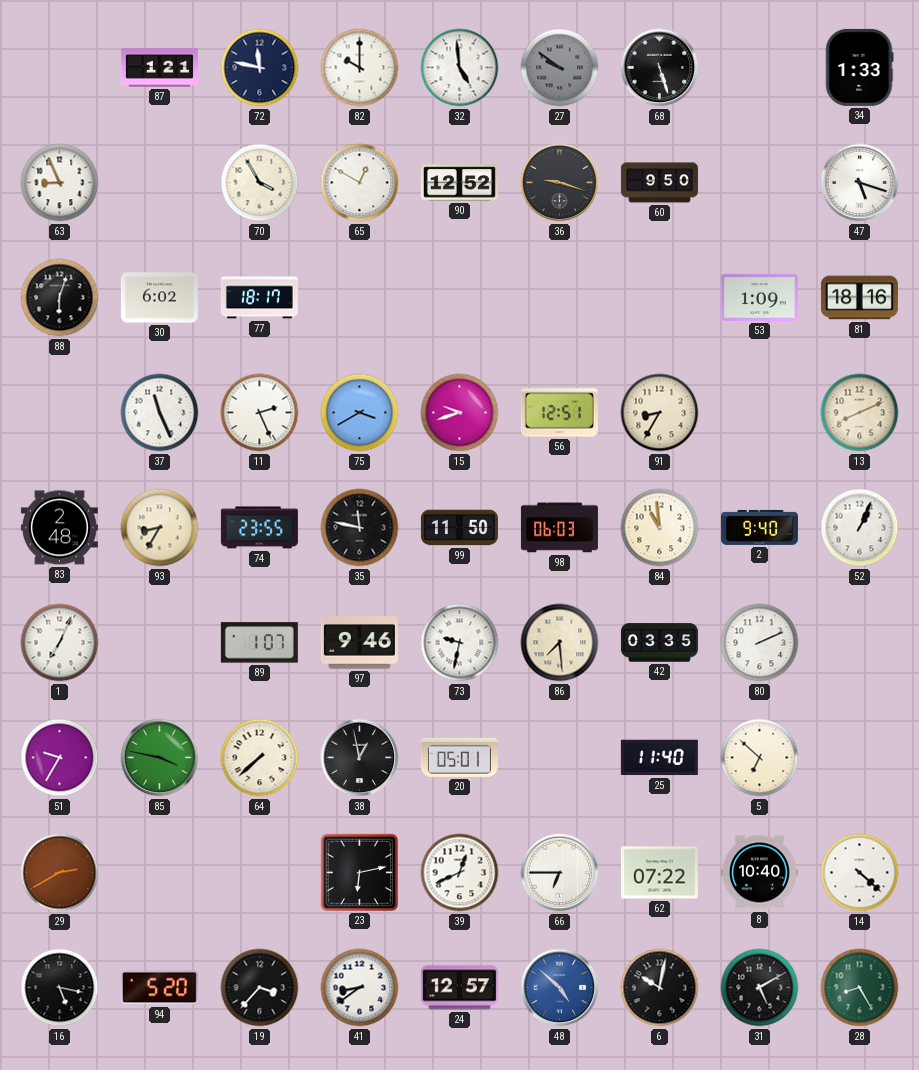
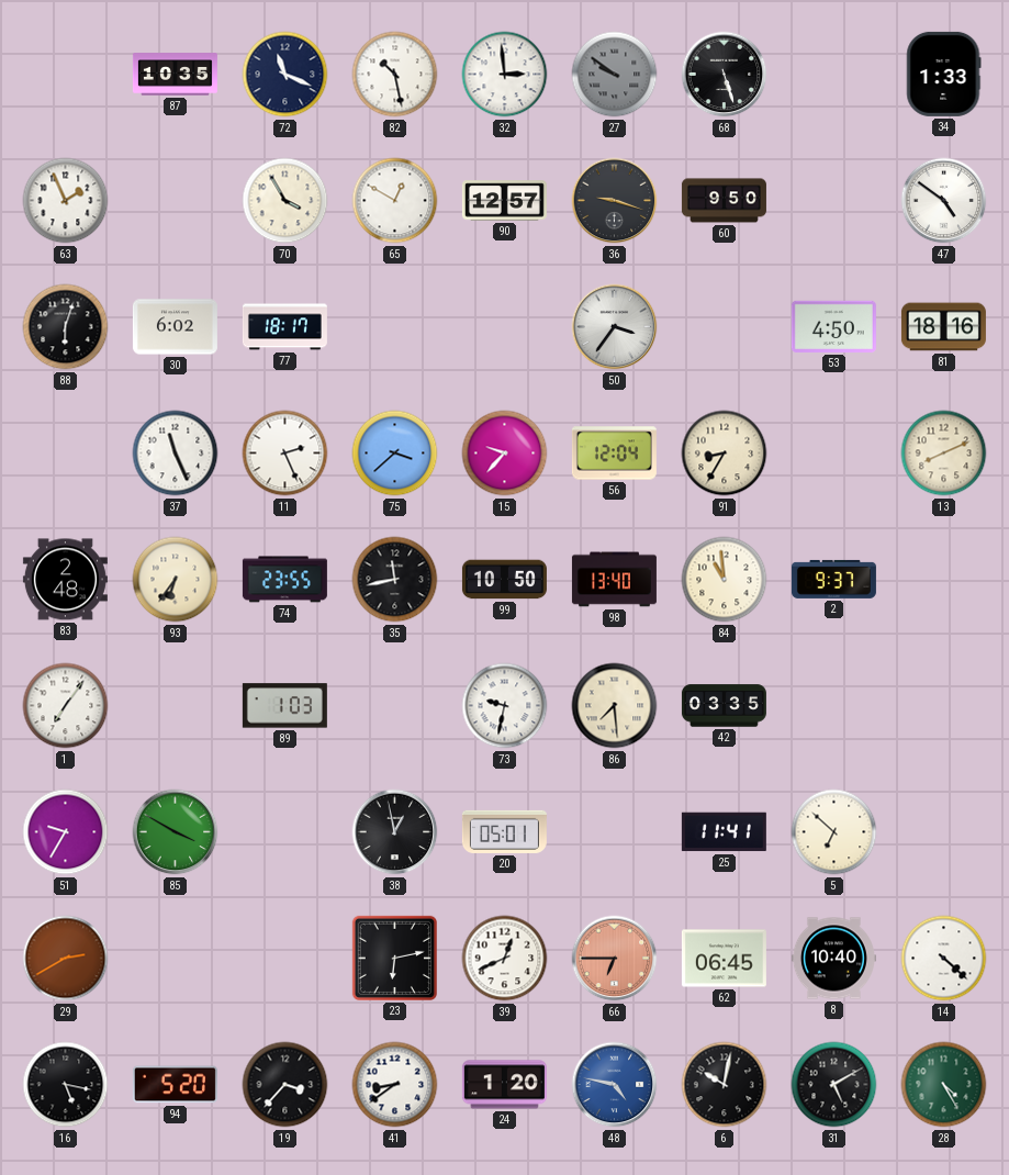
87: 1:21 -> 10:35
72: 11:47 -> 11:19
82: 10:00 -> 10:28
32: 4:59 -> 2:59
63: 8:56 -> 1:56
90: 12:52 -> 12:57
47: 5:18 -> 4:51
50: none -> 3:36
53: 1:09 -> 4:50
75: 3:40 -> 3:38
15: 9:42 -> 9:37
56: 12:51 -> 12:04
93: 8:35 -> 6:36
35: 11:47 -> 11:43
99: 11:50 -> 10:50
98: 06:03 -> 13:40
2: 9:40 -> 9:37
52: 1:04 -> none
1: 7:04 -> 7:06
89: 1:07 -> 1:03
97: 9:46 -> none
80: 2:11 -> none
85: 3:47 -> 3:50
64: 7:38 -> none
25: 11:40 -> 11:41
66 dial: white -> salmon
62: 07:22 -> 06:45
24: 12:57 -> 1:20
48: 4:52 -> 4:47
28: 8:25 -> 4:25
